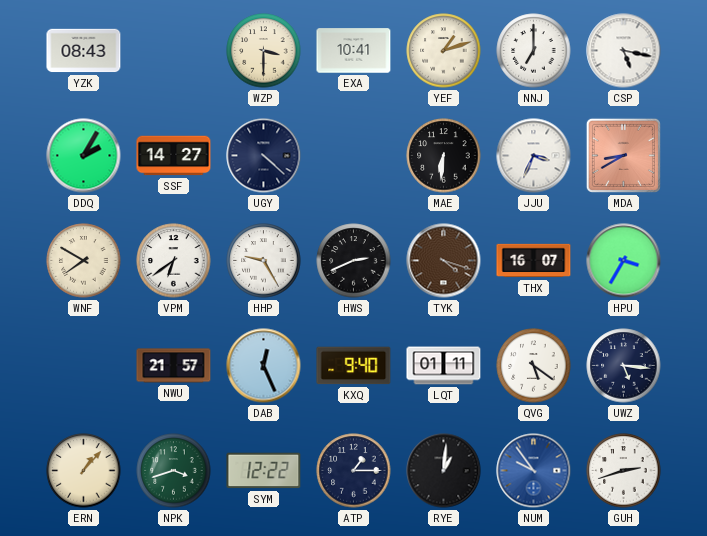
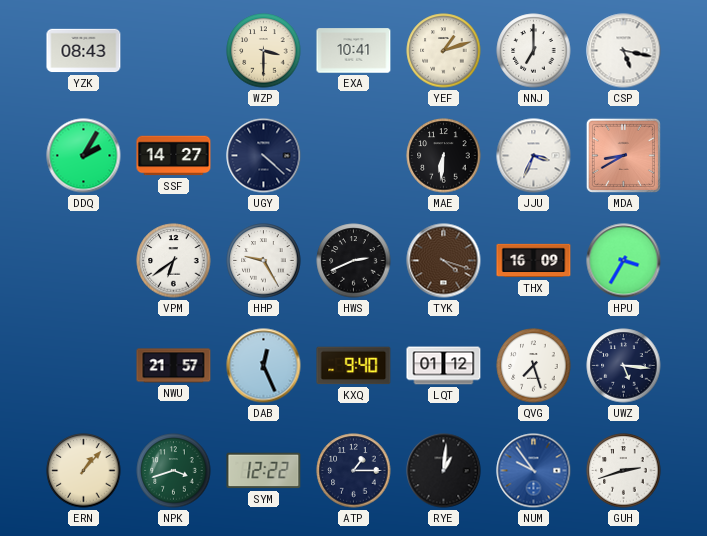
WNF: 7:50 -> none
THX: 16:07 -> 16:09
LQT: 01:11 -> 01:12
QVG: 5:21 -> 7:27
